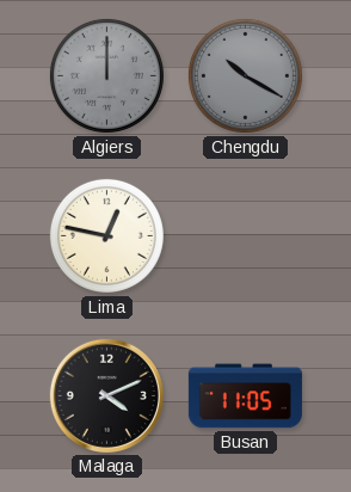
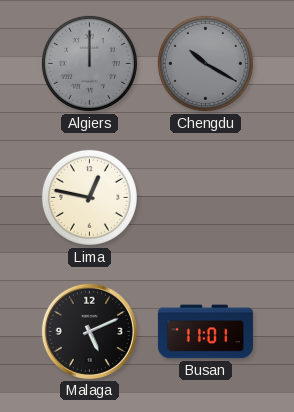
Malaga: 4:11 -> 5:11
Busan: 11:05 -> 11:01
